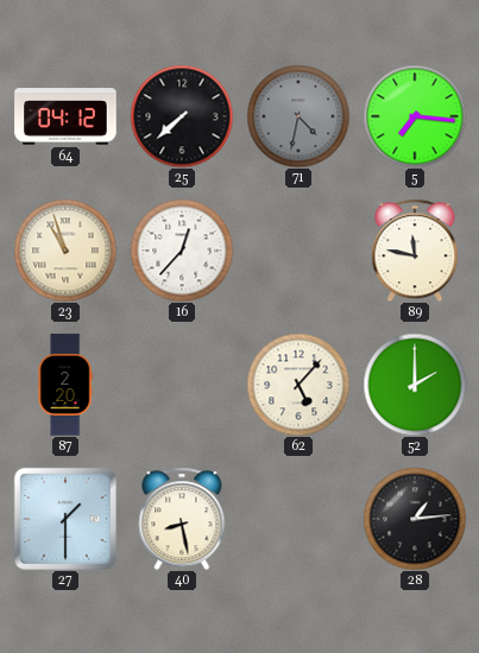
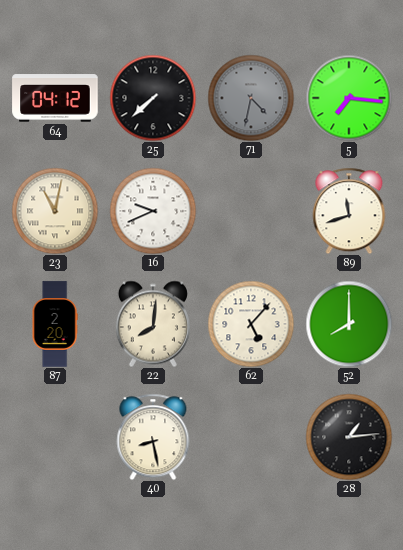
23: 10:57 -> 11:02
16: 12:37 -> 9:41
89: 11:47 -> 11:42
22: none -> 8:01
52: 2:00 -> 8:00
27: 1:30 -> none
